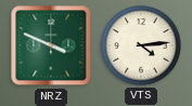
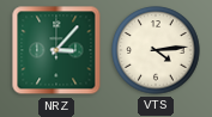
NRZ: 3:49 -> 3:07
